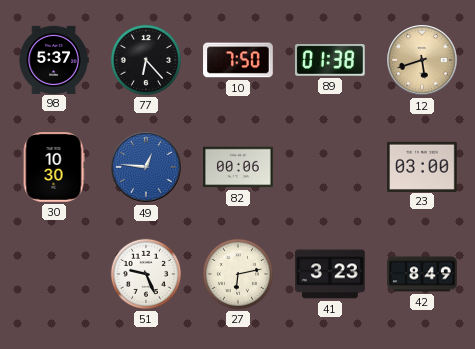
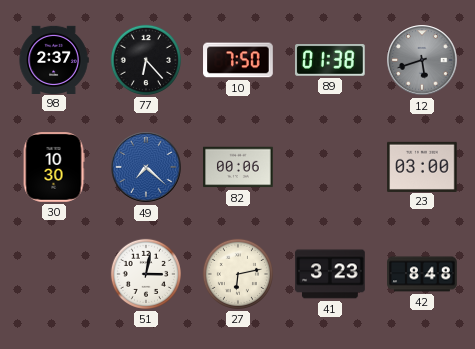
98: 5:37 -> 2:37
12 dial: champagne -> grey
49: 12:46 -> 7:22
51: 9:26 -> 3:02
42: 8:49 -> 8:48
